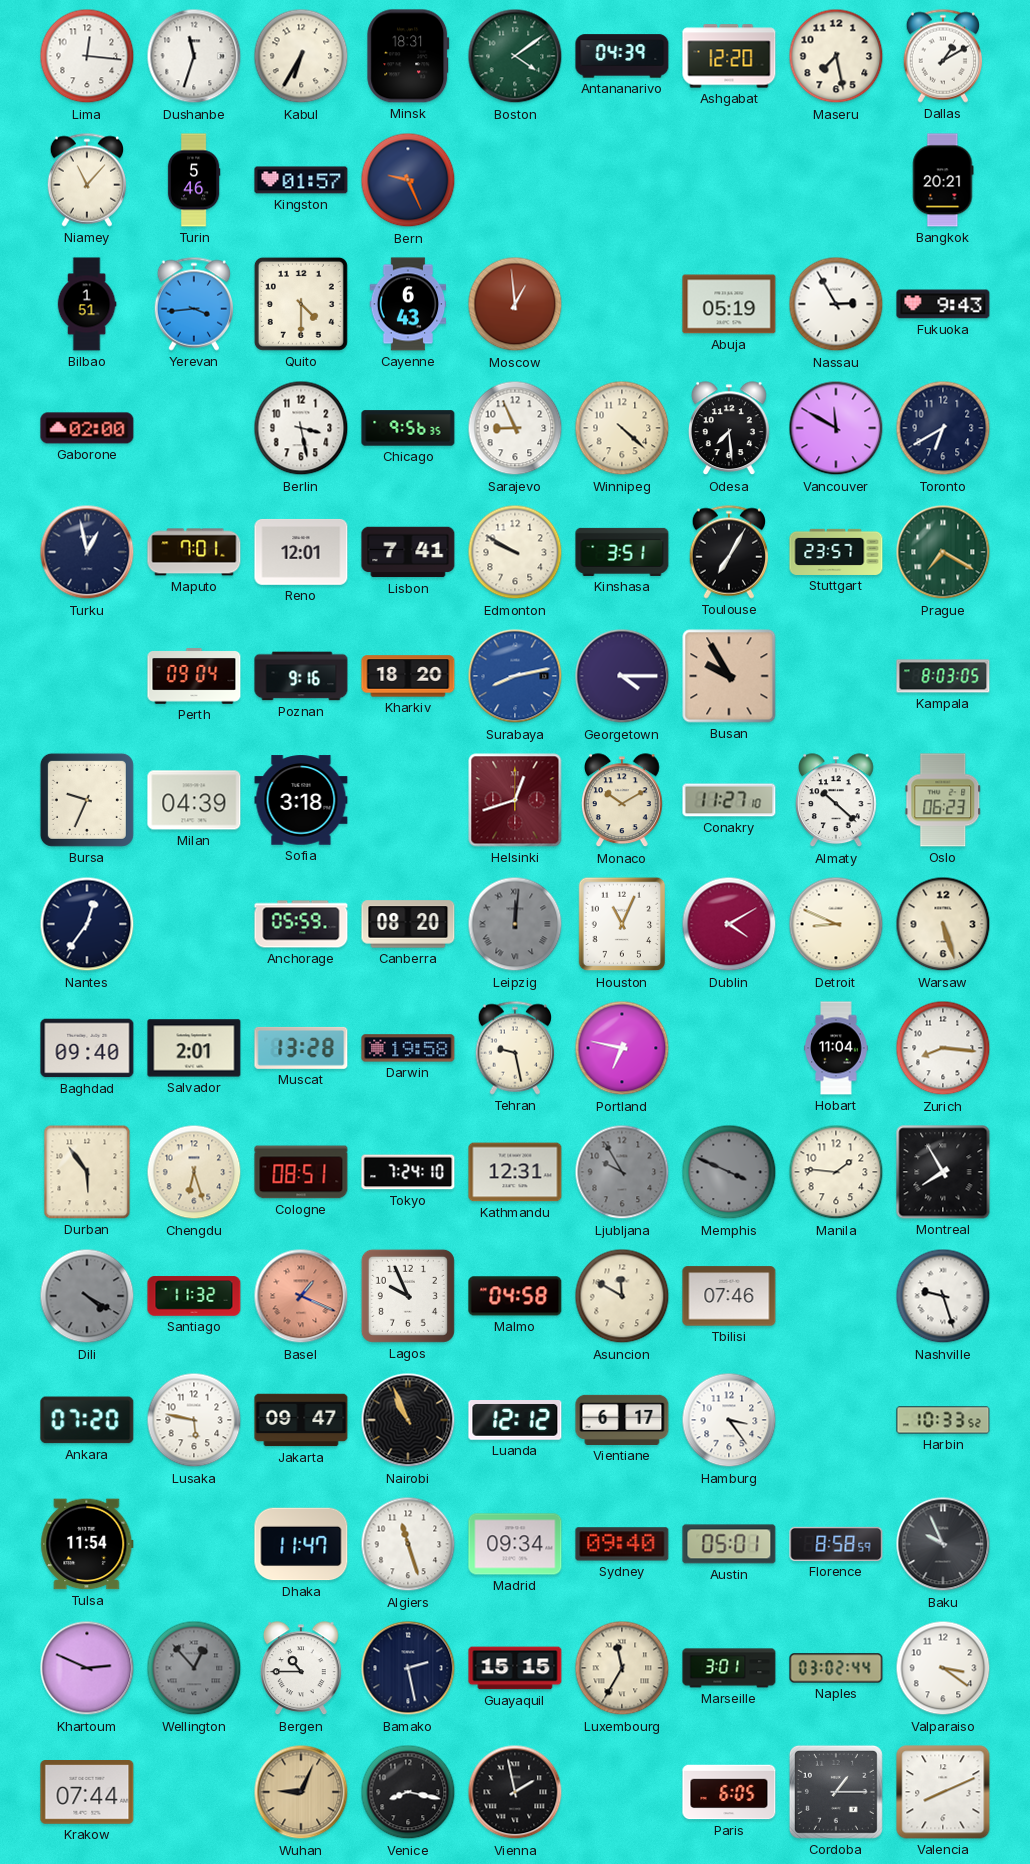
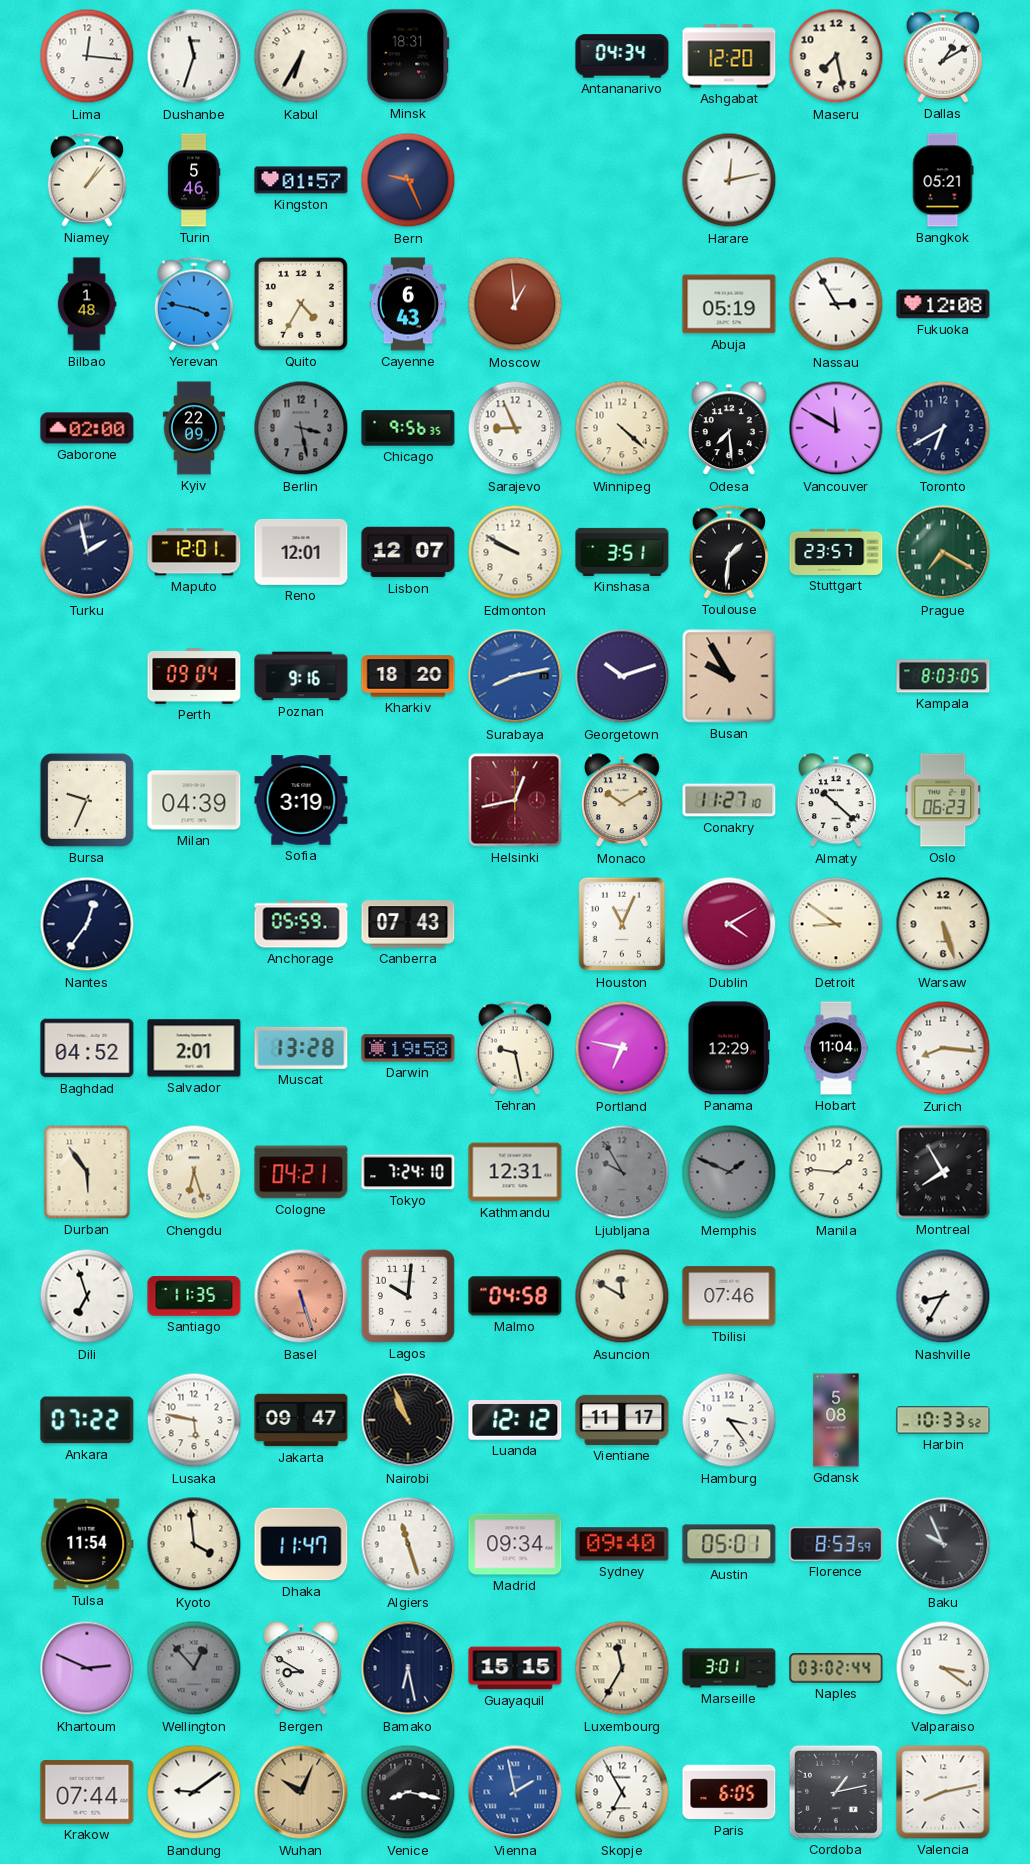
Boston: 4:09 -> none
Antananarivo: 04:39 -> 04:34
Niamey: 11:07 -> 1:07
Harare: none -> 12:13
Bangkok: 20:21 -> 05:21
Bilbao: 1:51 -> 1:48
Yerevan: 3:44 -> 3:47
Quito: 4:30 -> 4:35
Fukuoka: 9:43 -> 12:08
Kyiv: none -> 22:09
Berlin dial: white -> grey
Turku: 12:58 -> 1:58
Maputo: 7:01 -> 12:01
Lisbon: 7:41 -> 12:07
Toulouse: 7:05 -> 1:31
Georgetown: 4:15 -> 10:12
Sofia: 3:18 -> 3:19
Helsinki: 12:42 -> 12:43
Canberra: 08:20 -> 07:43
Leipzig: 12:01 -> none
Detroit: 8:49 -> 8:51
Baghdad: 09:40 -> 04:52
Panama: none -> 12:29
Cologne: 08:51 -> 04:21
Memphis: 3:49 -> 1:49
Dili: 4:20 -> 6:57
Dili dial: grey -> white
Santiago: 11:32 -> 11:35
Basel: 1:19 -> 5:27
Lagos: 9:56 -> 10:01
Nashville: 9:27 -> 8:35
Ankara: 07:20 -> 07:22
Vientiane: 6:17 -> 11:17
Gdansk: none -> 5:08
Kyoto: none -> 3:59
Florence: 8:58 -> 8:53
Bergen: 10:45 -> 8:50
Bamako: 2:28 -> 6:28
Bandung: none -> 9:09
Wuhan: 9:04 -> 10:04
Vienna dial: black -> blue
Skopje: none -> 6:55
Cordoba: 1:15 -> 1:13
Valencia: 8:11 -> 8:13
